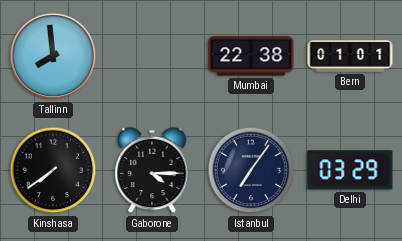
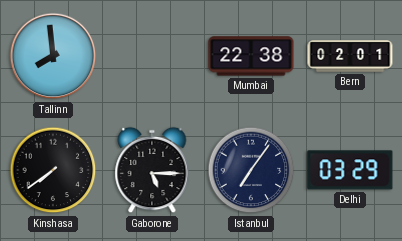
Bern: 01:01 -> 02:01
Gaborone: 4:15 -> 5:15
